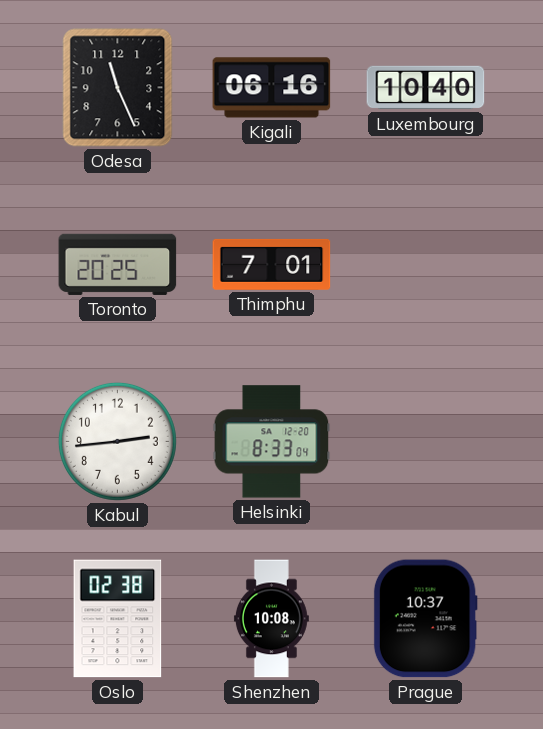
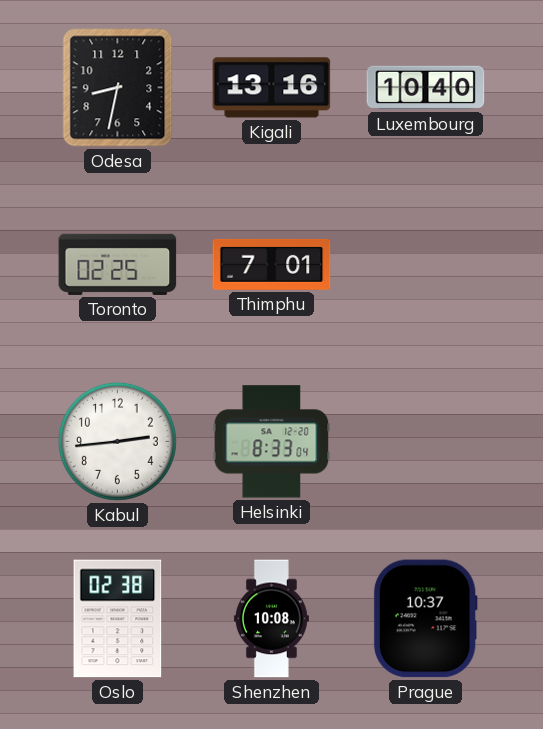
Odesa: 11:26 -> 8:32
Kigali: 06:16 -> 13:16
Toronto: 20:25 -> 02:25
